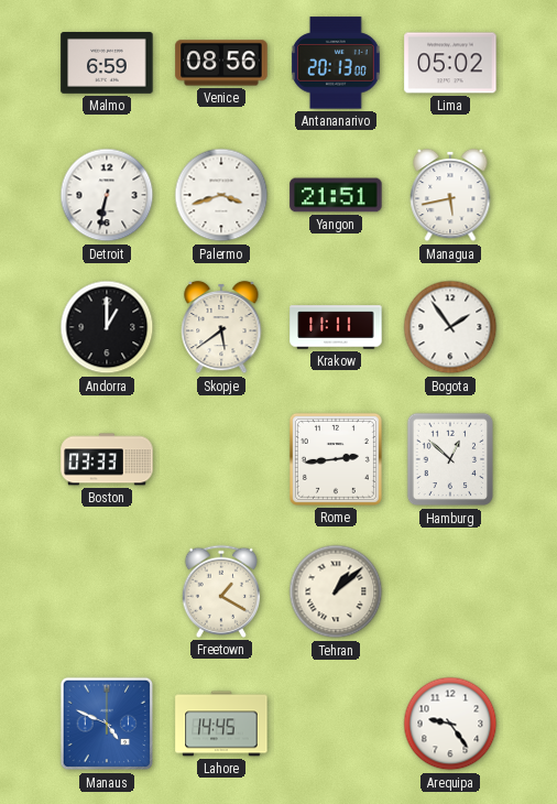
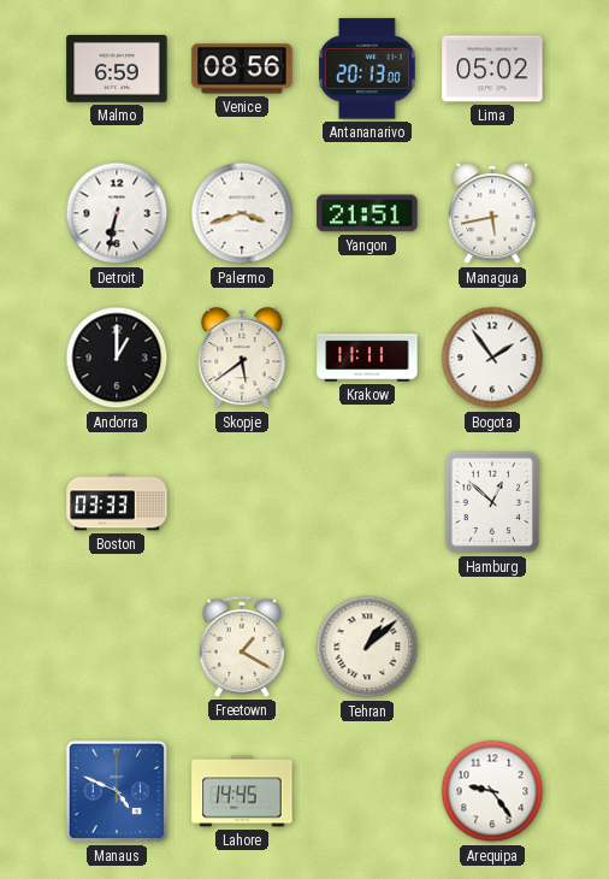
Rome: 2:44 -> none
